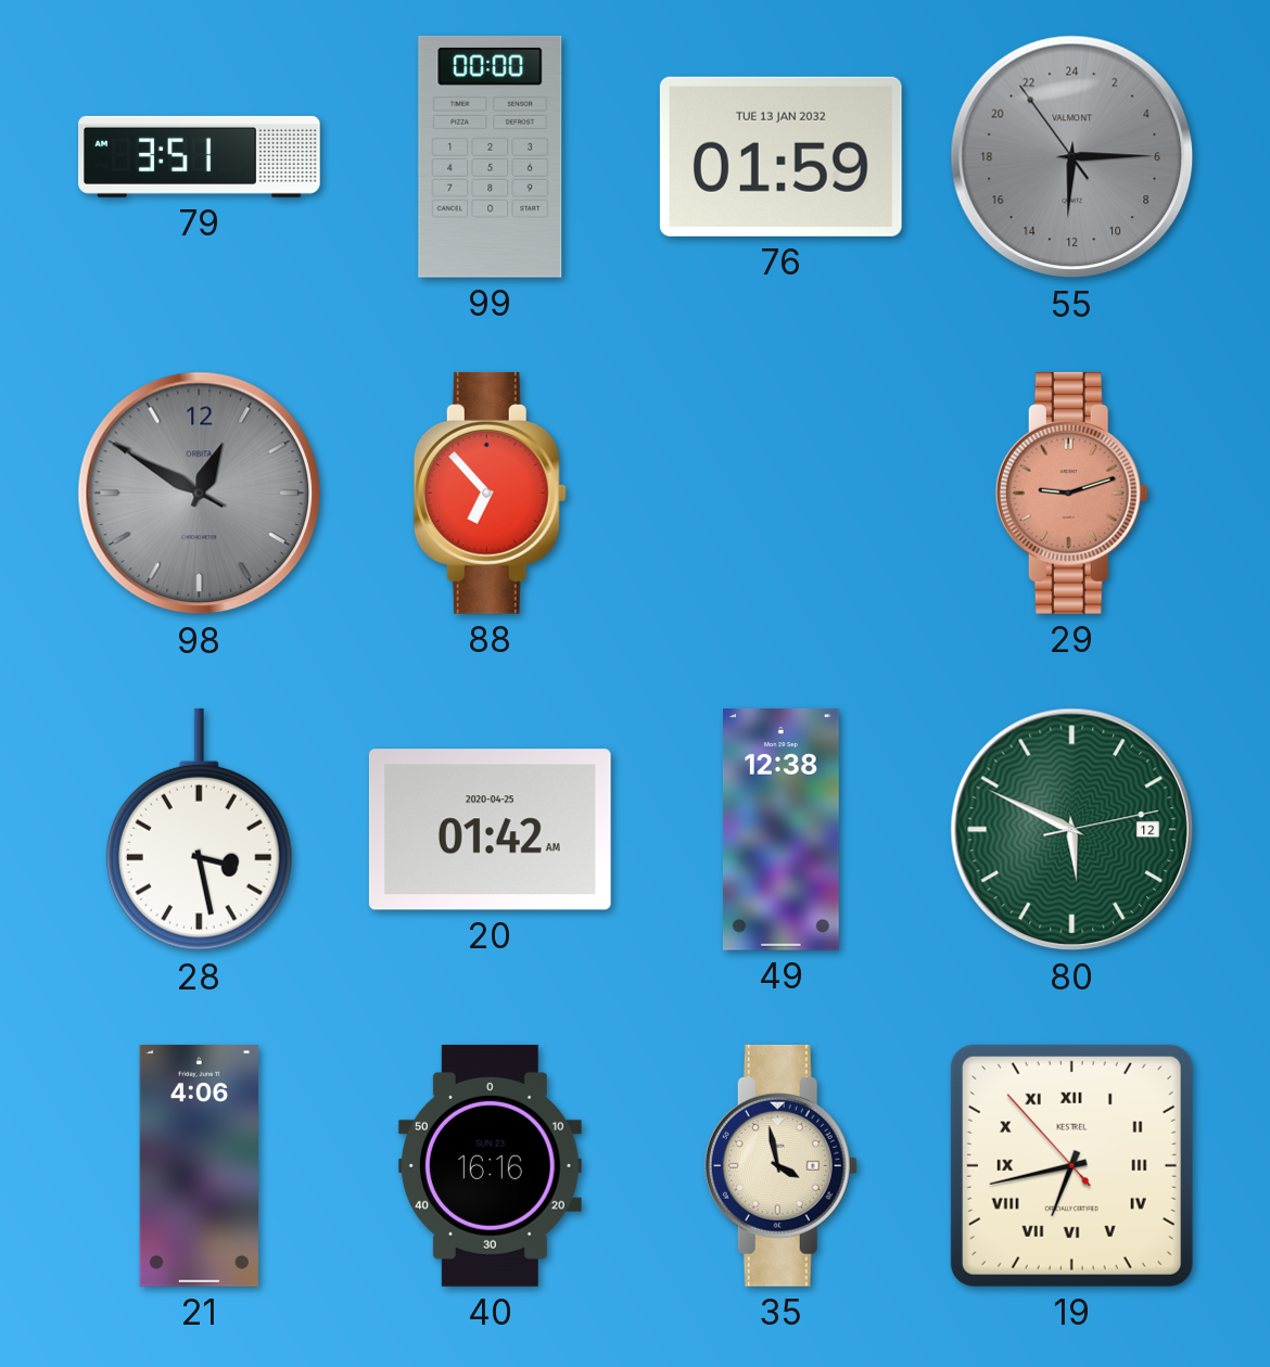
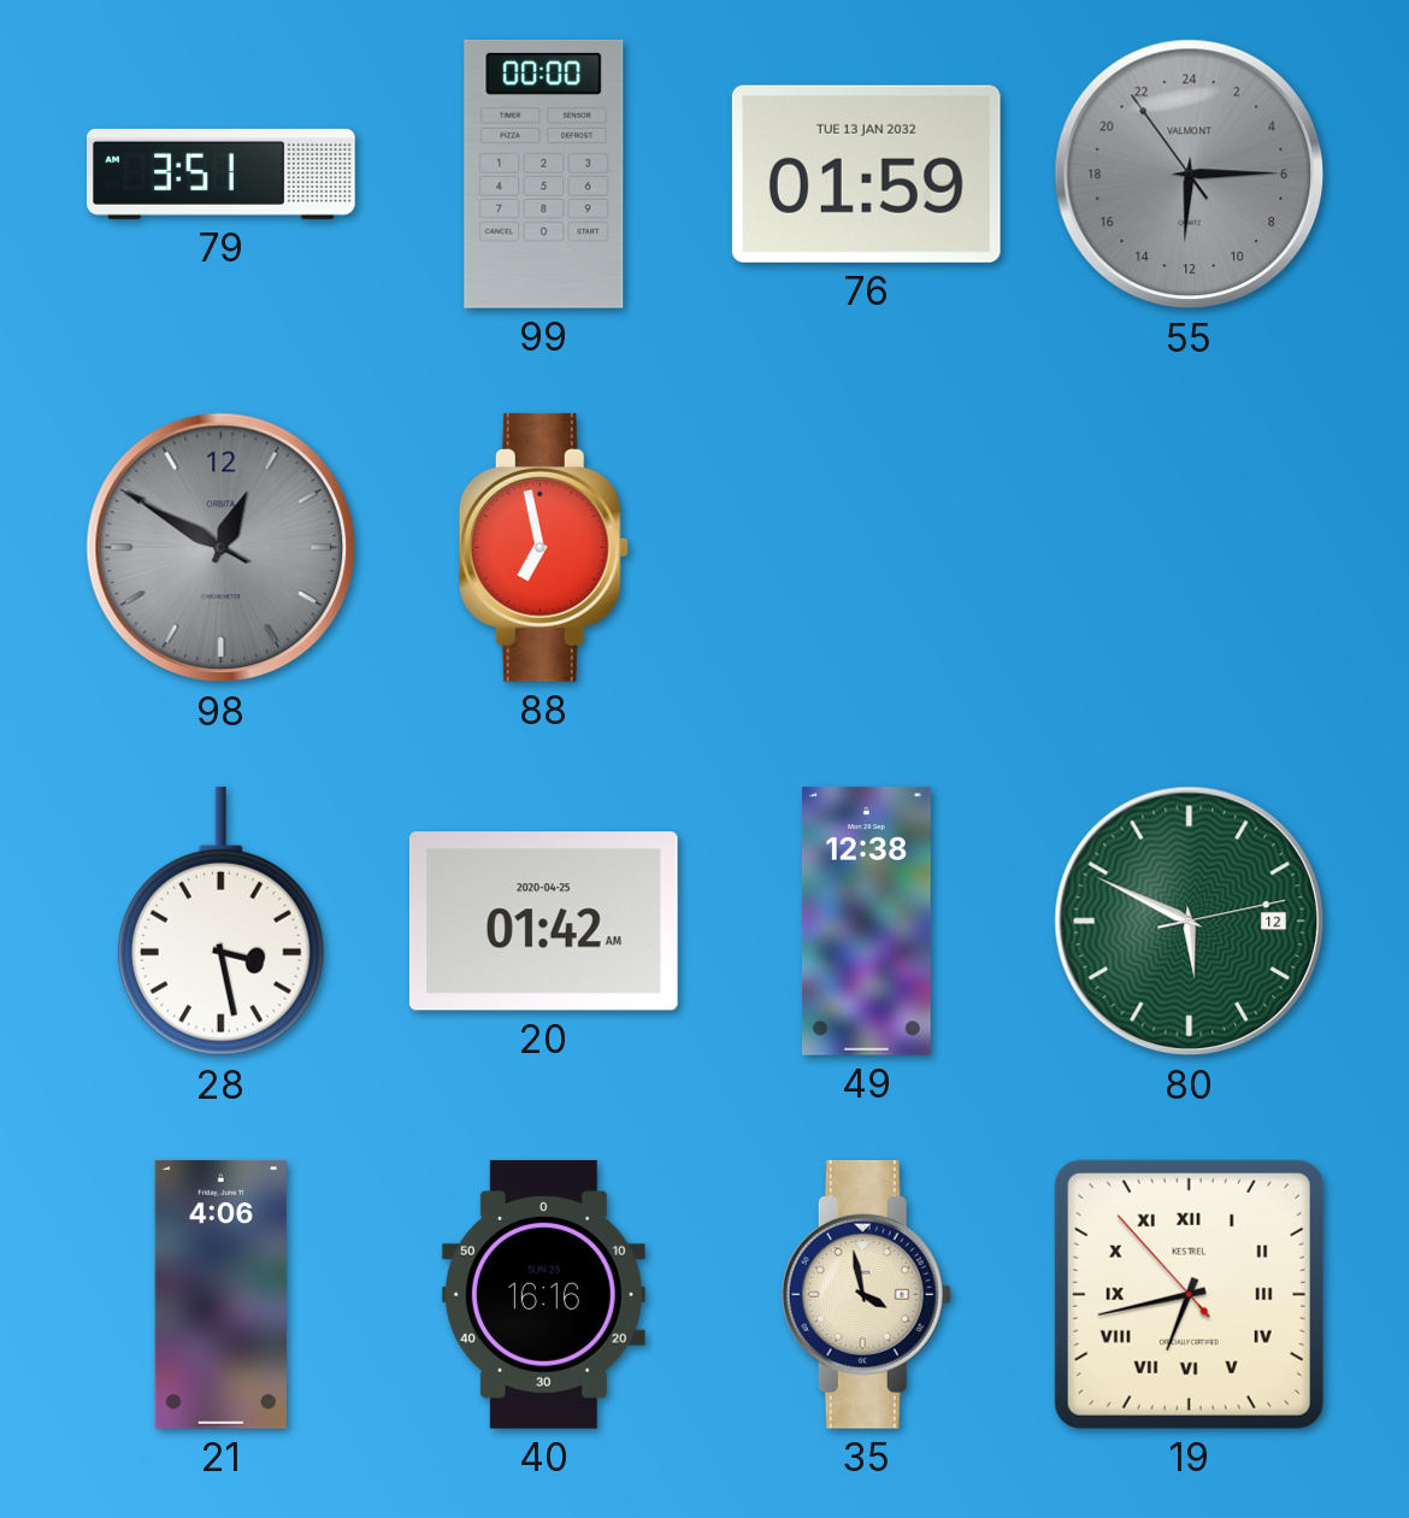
88: 6:53 -> 6:58
29: 9:12 -> none
